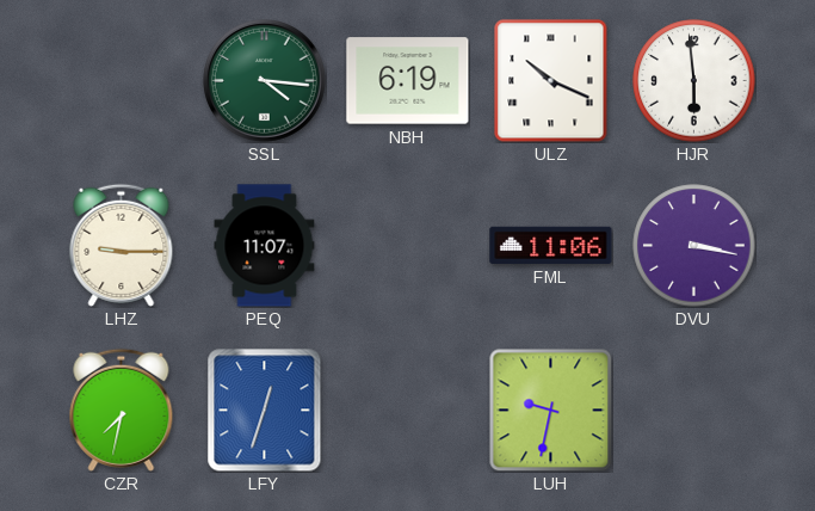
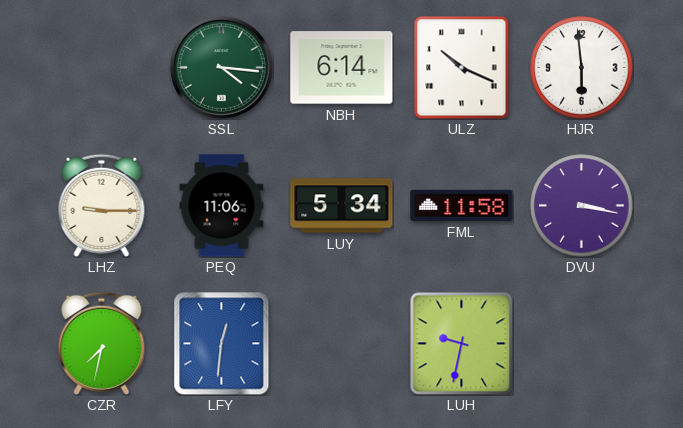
NBH: 6:19 -> 6:14
PEQ: 11:07 -> 11:06
LUY: none -> 5:34
FML: 11:06 -> 11:58
LFY: 12:33 -> 12:31
